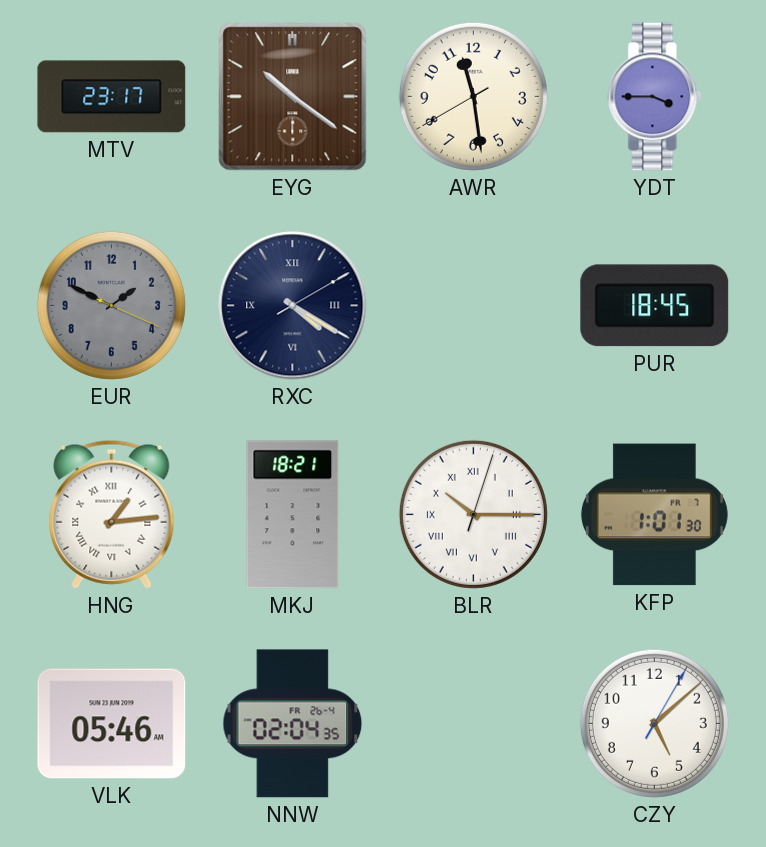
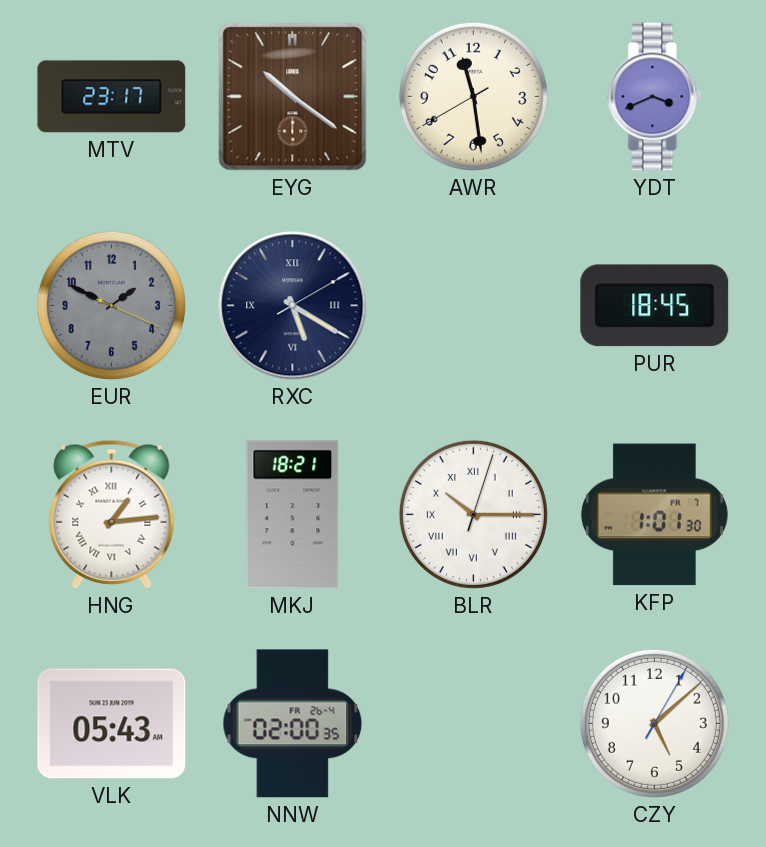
YDT: 3:45 -> 3:41
RXC: 4:20 -> 5:20
VLK: 05:46 -> 05:43
NNW: 02:04 -> 02:00
